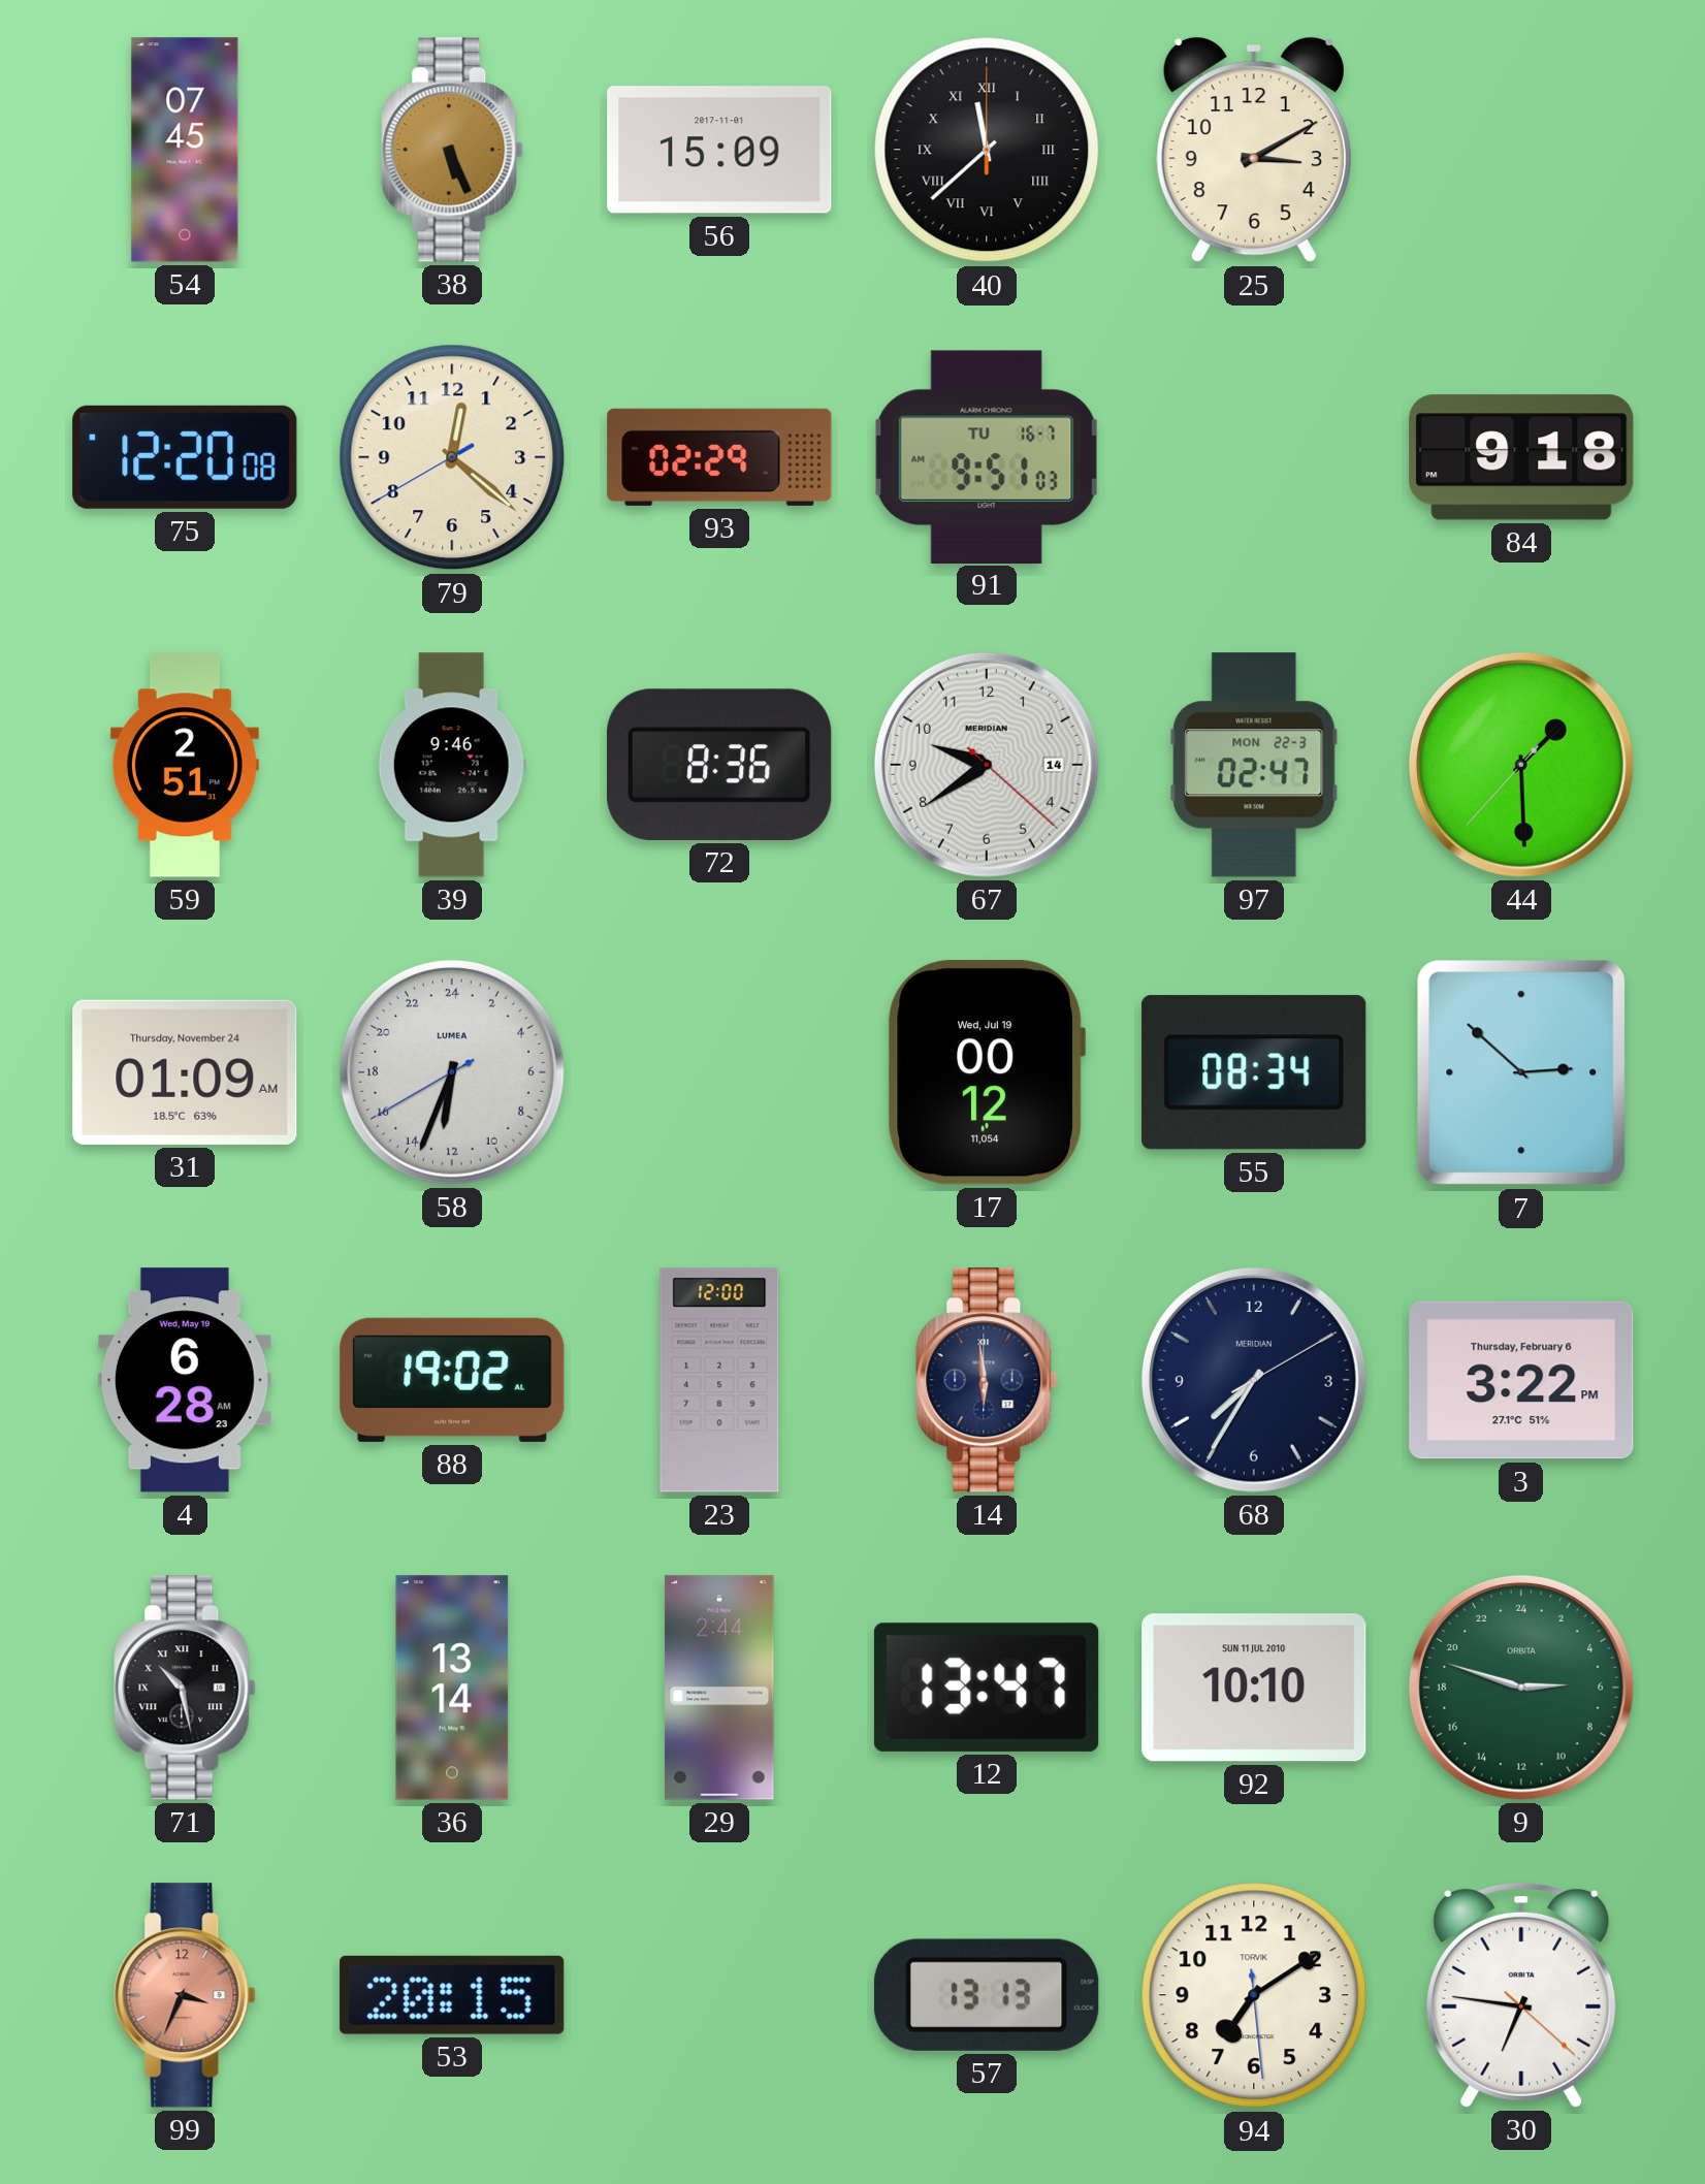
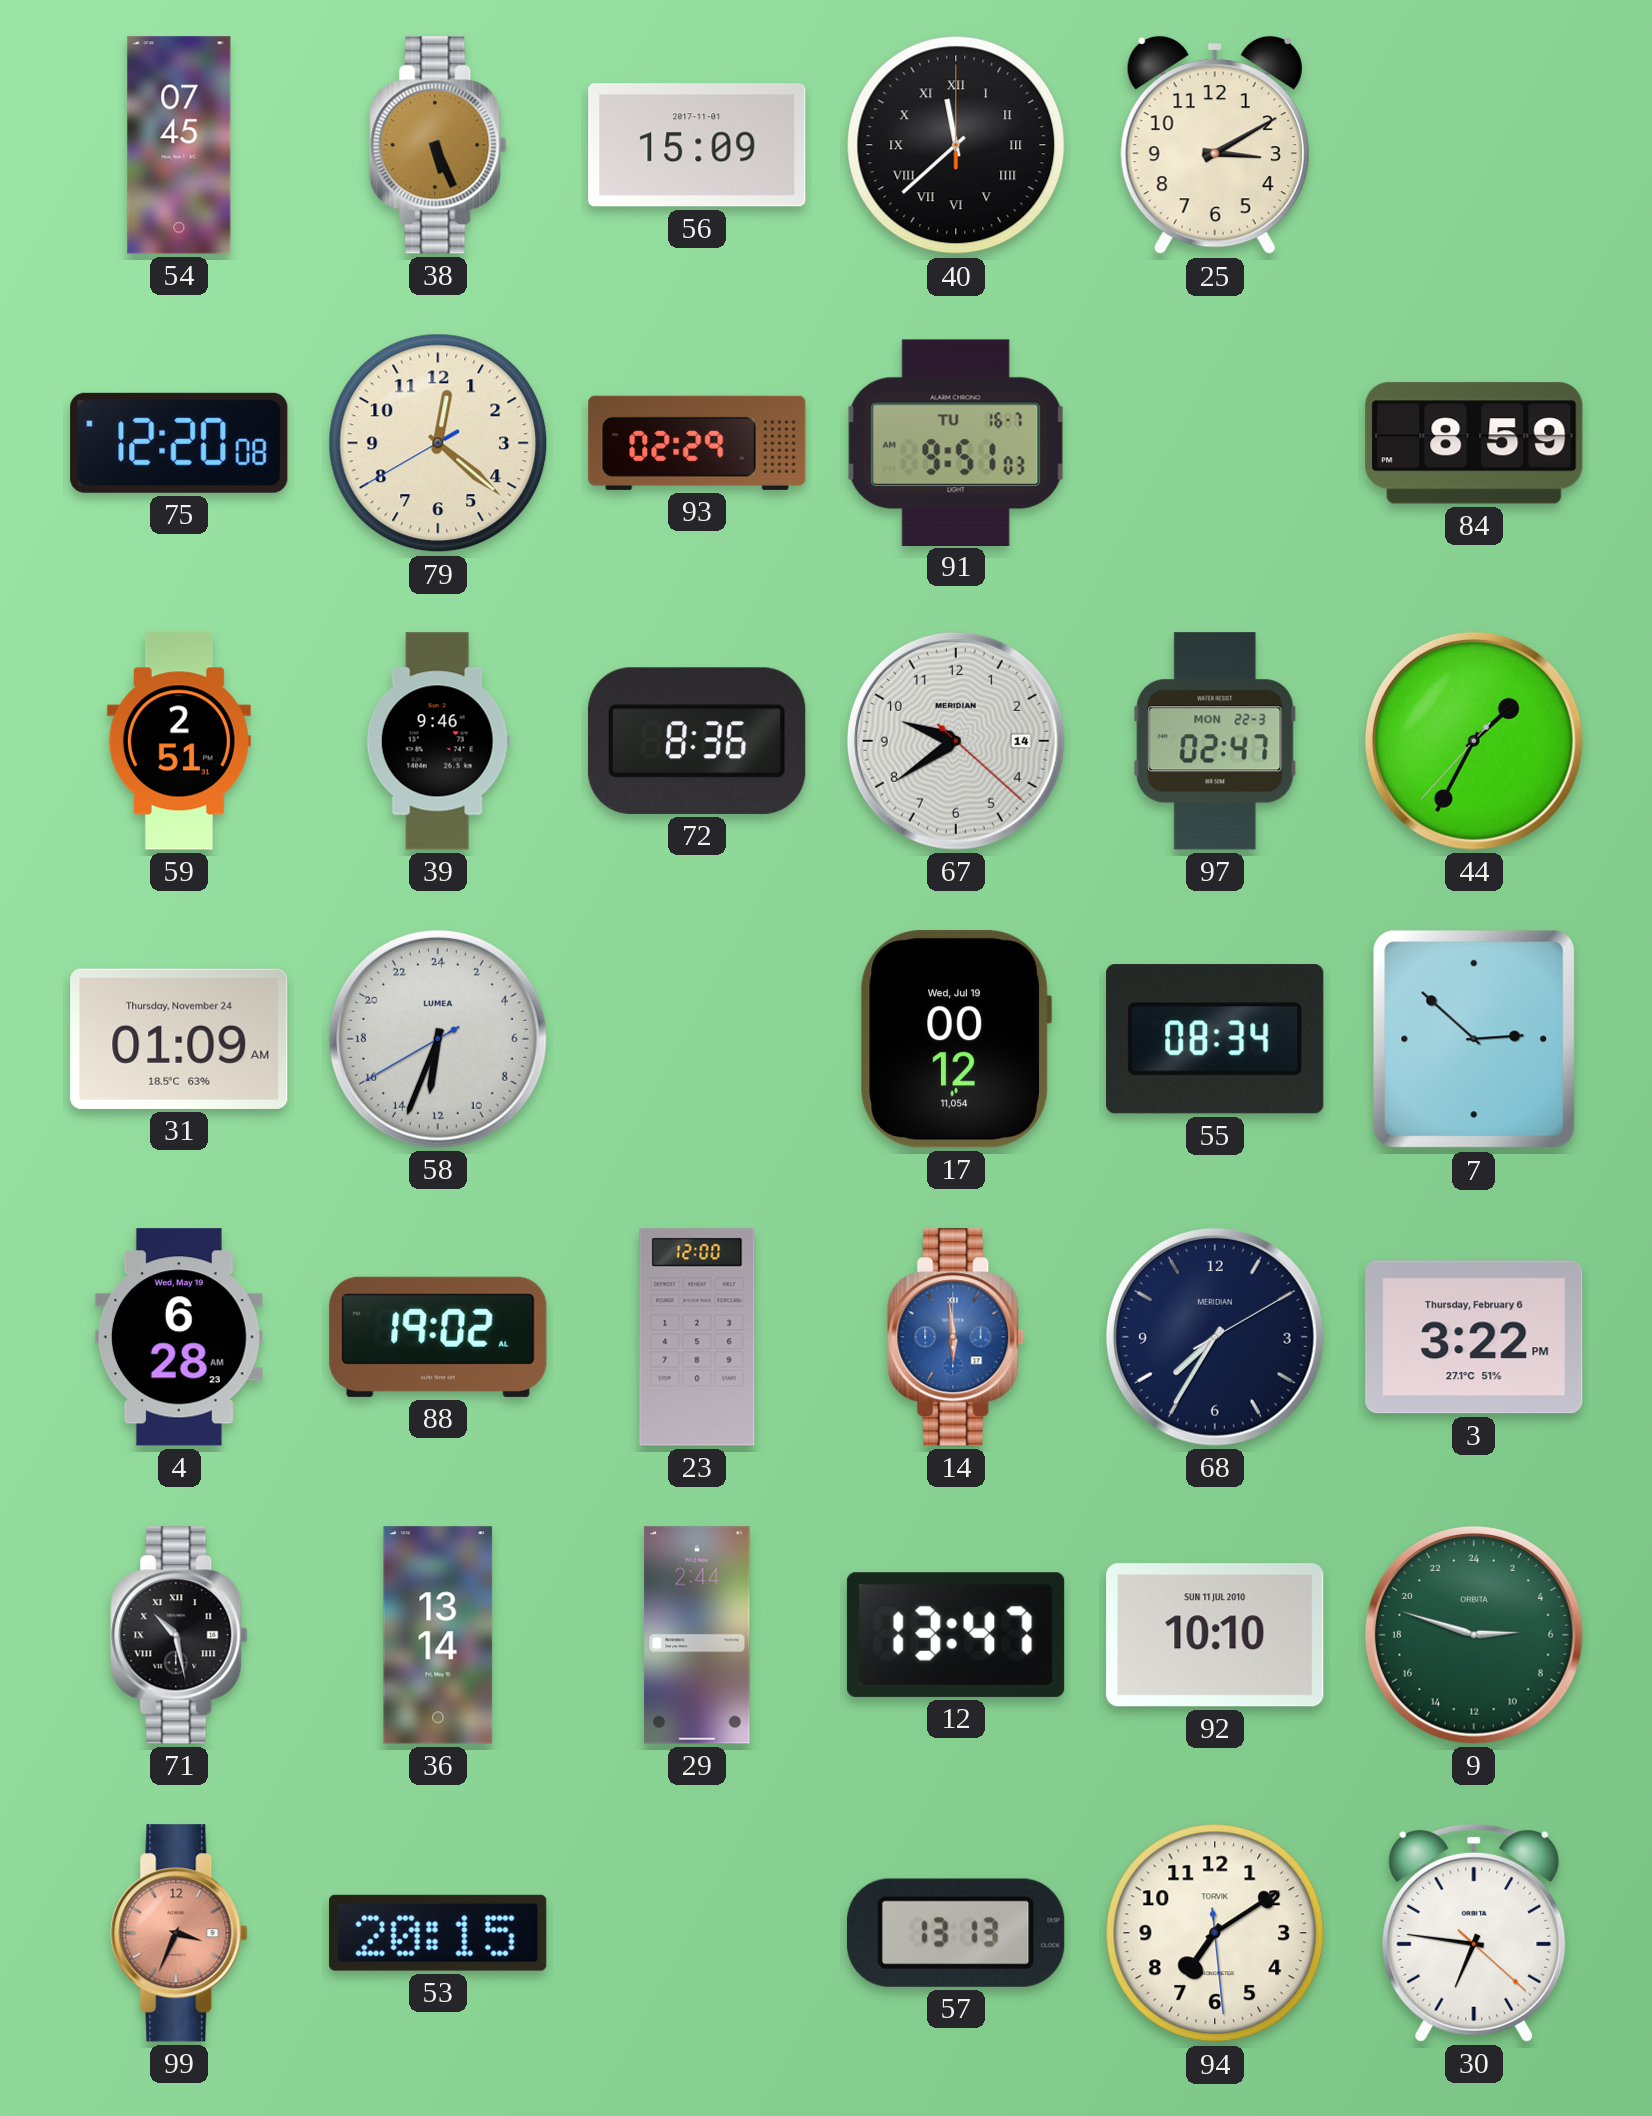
84: 9:18 -> 8:59
44: 1:29 -> 1:34
14 dial: navy -> blue
